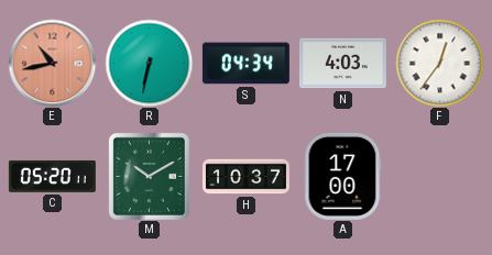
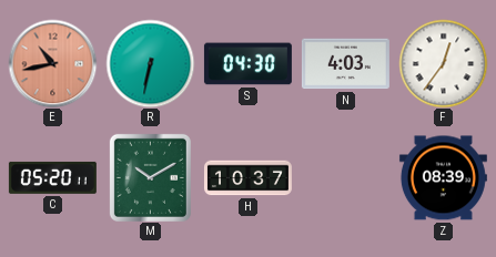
S: 04:34 -> 04:30
A: 17:00 -> none
Z: none -> 08:39
